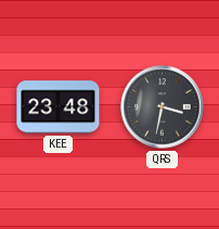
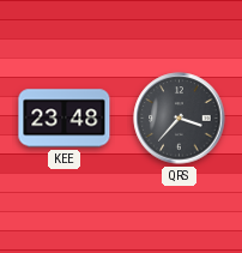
QRS: 3:32 -> 3:37
